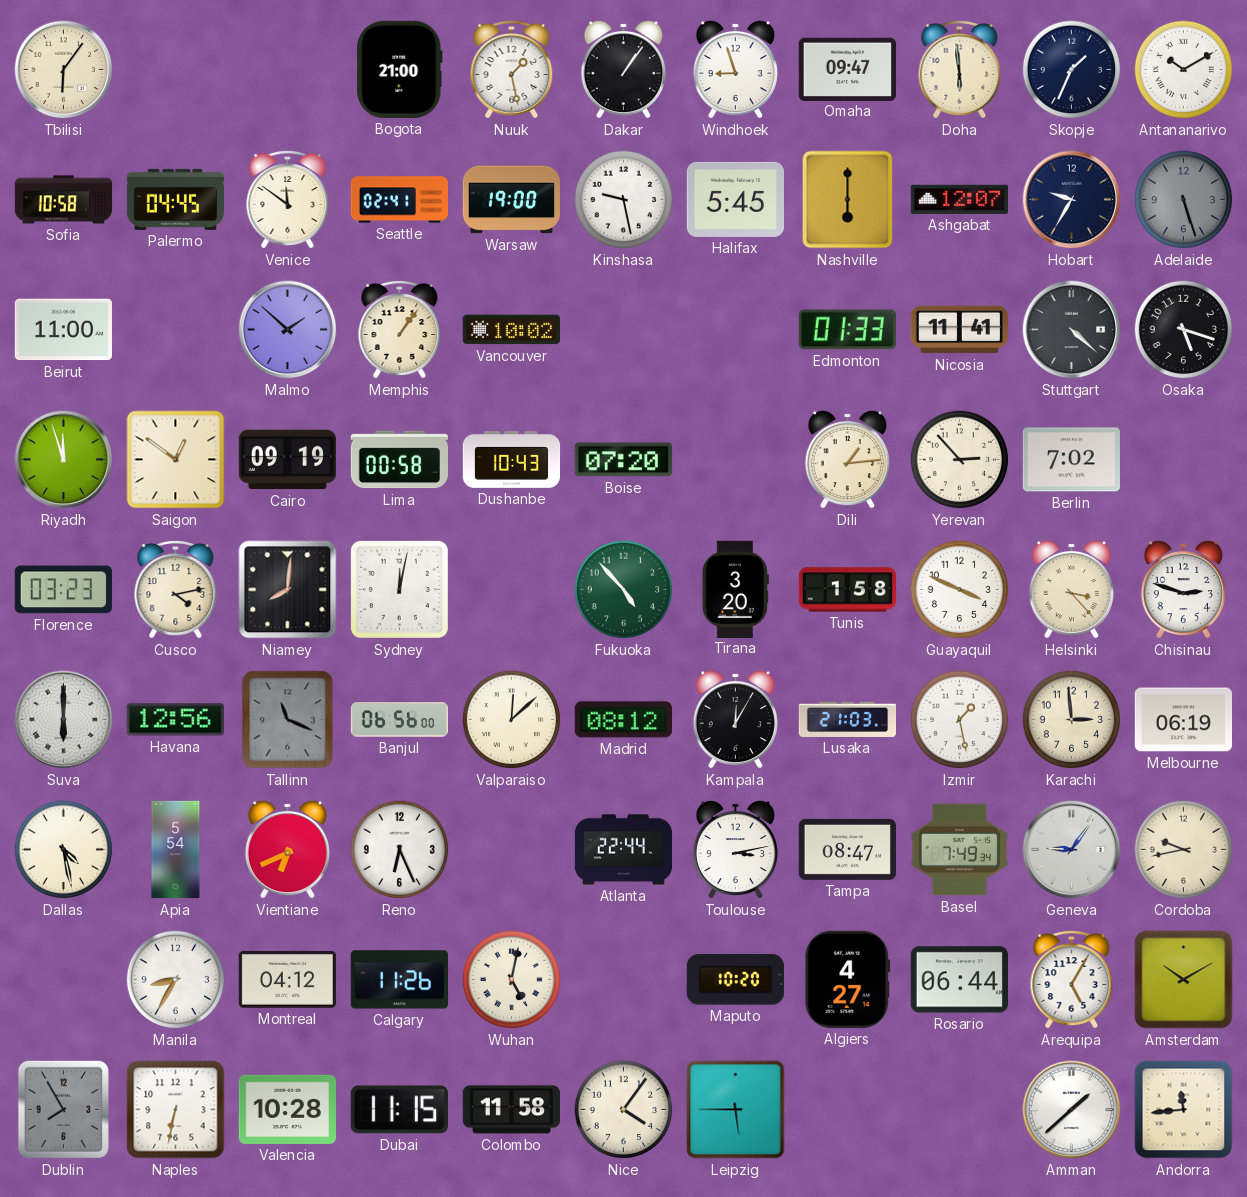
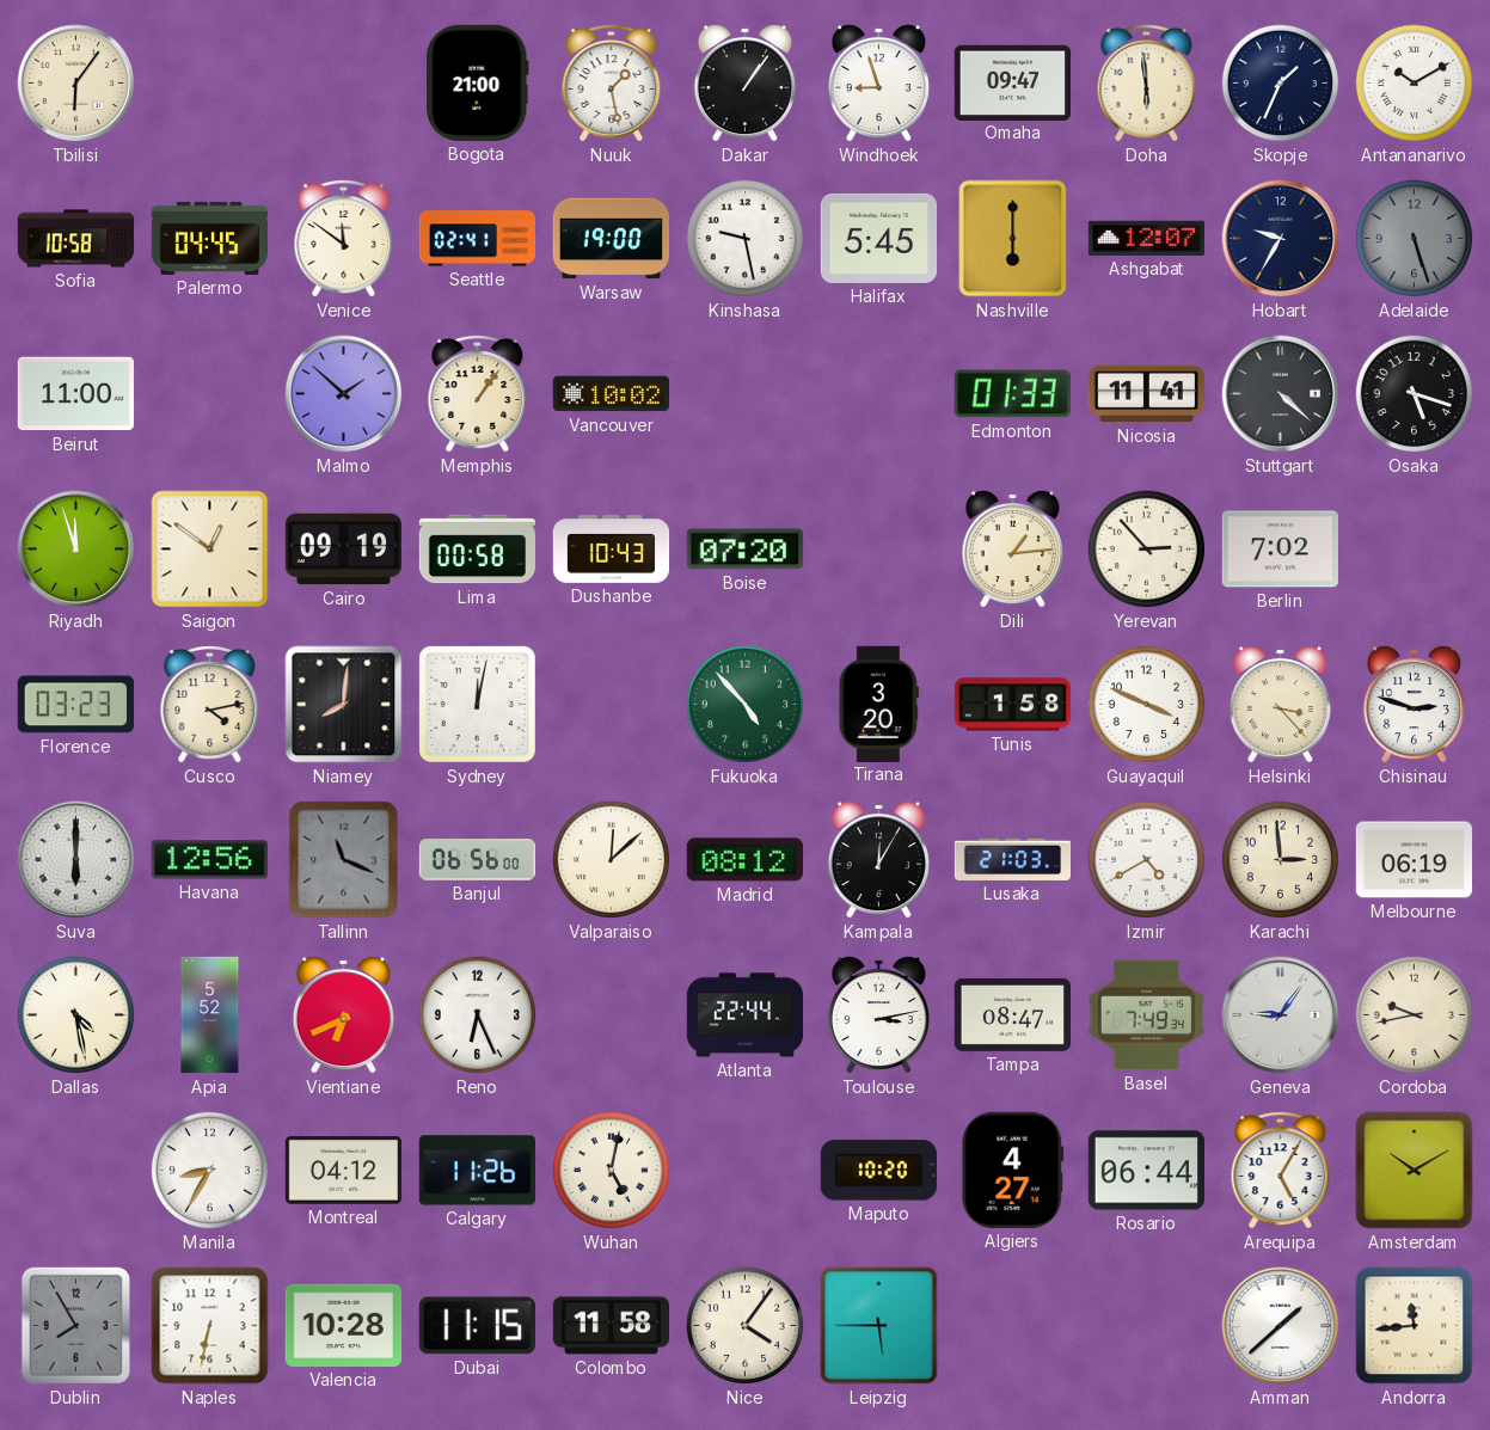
Izmir: 1:28 -> 4:40
Apia: 5:54 -> 5:52
